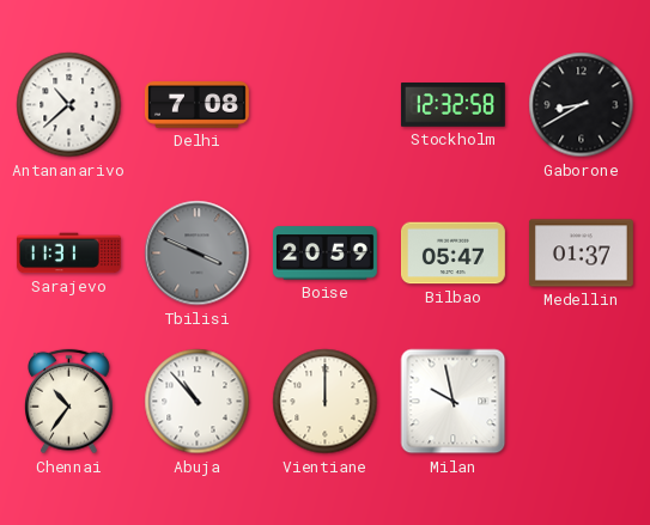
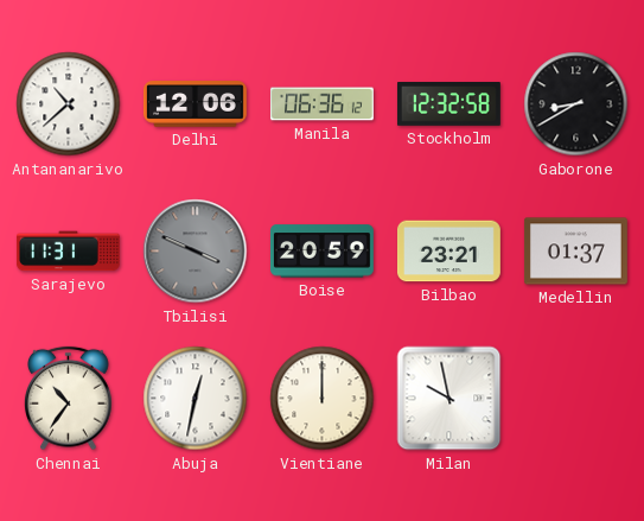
Delhi: 7:08 -> 12:06
Manila: none -> 06:36
Bilbao: 05:47 -> 23:21
Abuja: 10:53 -> 12:32
